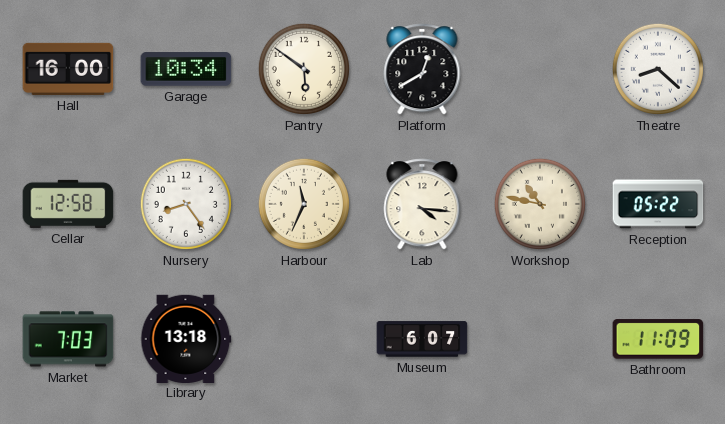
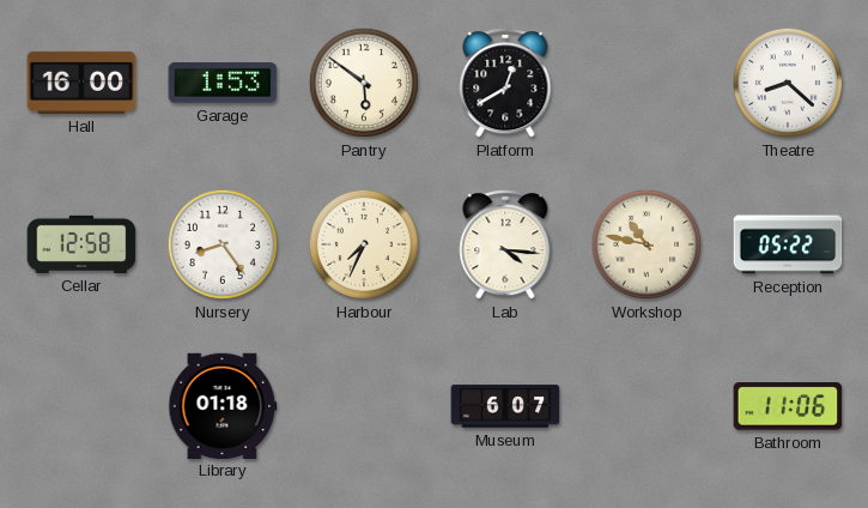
Garage: 10:34 -> 1:53
Harbour: 11:34 -> 7:34
Market: 7:03 -> none
Library: 13:18 -> 01:18
Bathroom: 11:09 -> 11:06
